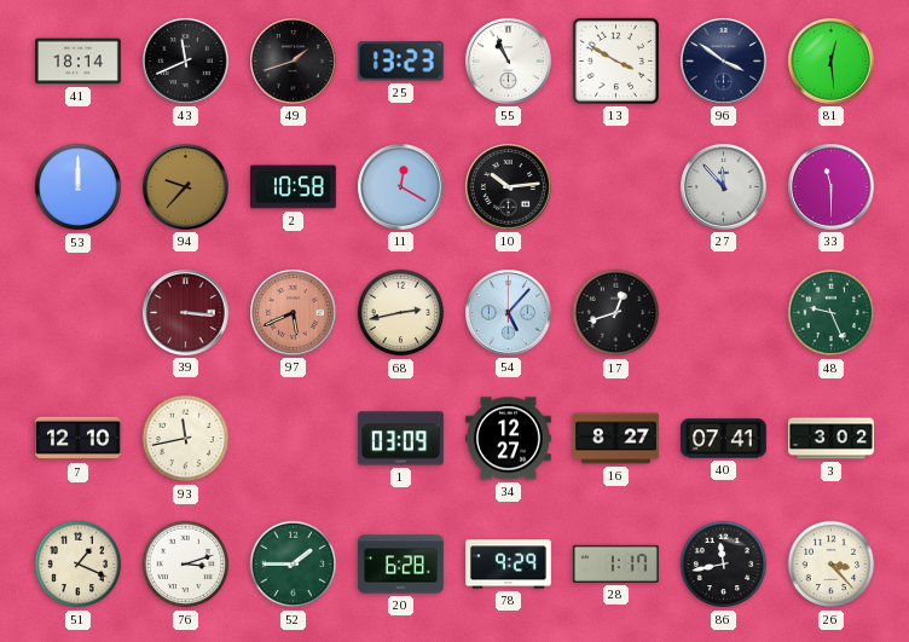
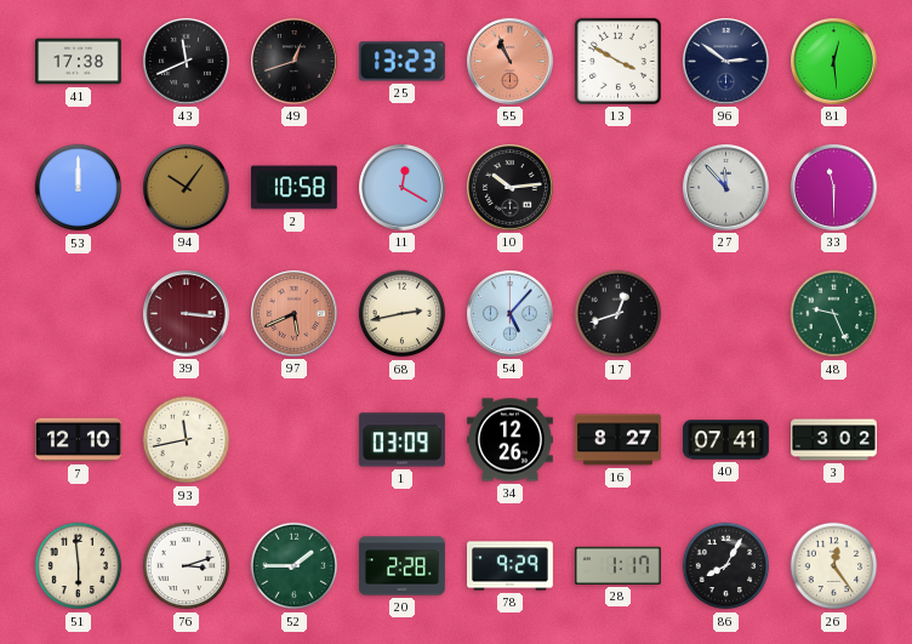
41: 18:14 -> 17:38
49: 1:42 -> 12:42
55 dial: white -> salmon
96: 3:51 -> 2:51
94: 9:37 -> 10:06
34: 12:27 -> 12:26
51: 1:19 -> 5:59
20: 6:28 -> 2:28
86: 11:43 -> 8:05
26: 3:23 -> 12:24
